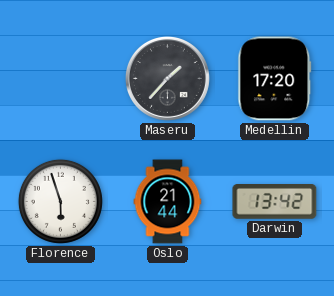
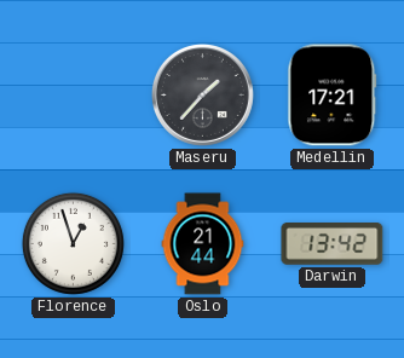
Medellin: 17:20 -> 17:21
Florence: 5:57 -> 12:57
